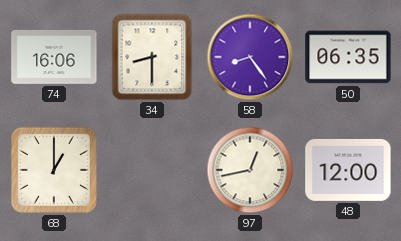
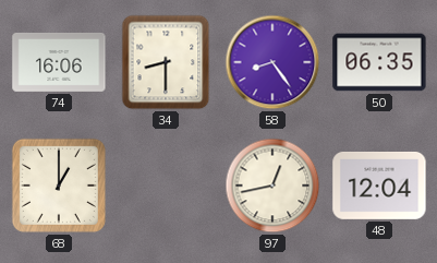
48: 12:00 -> 12:04
